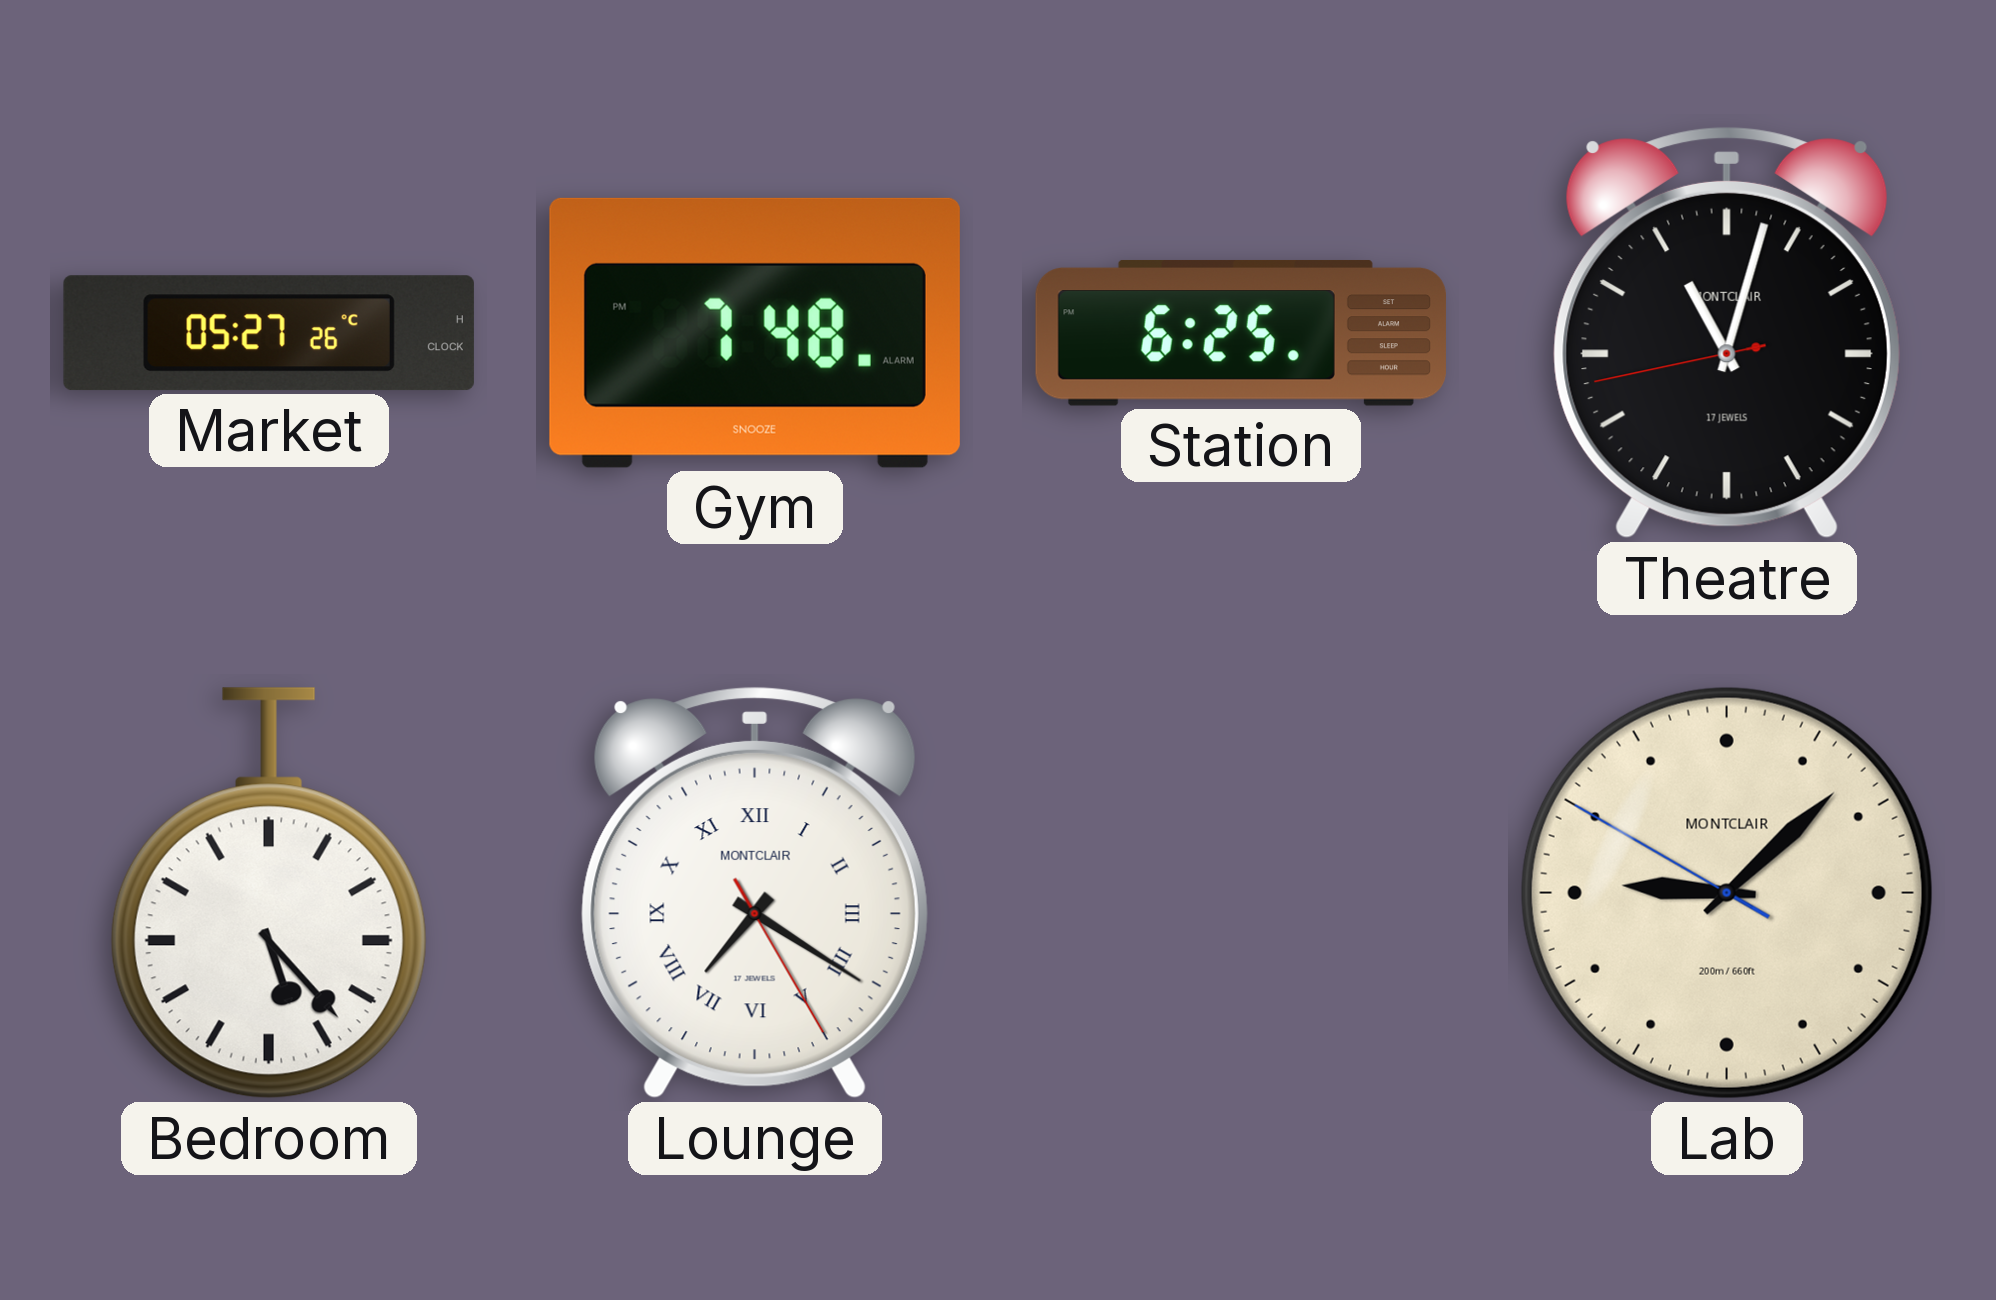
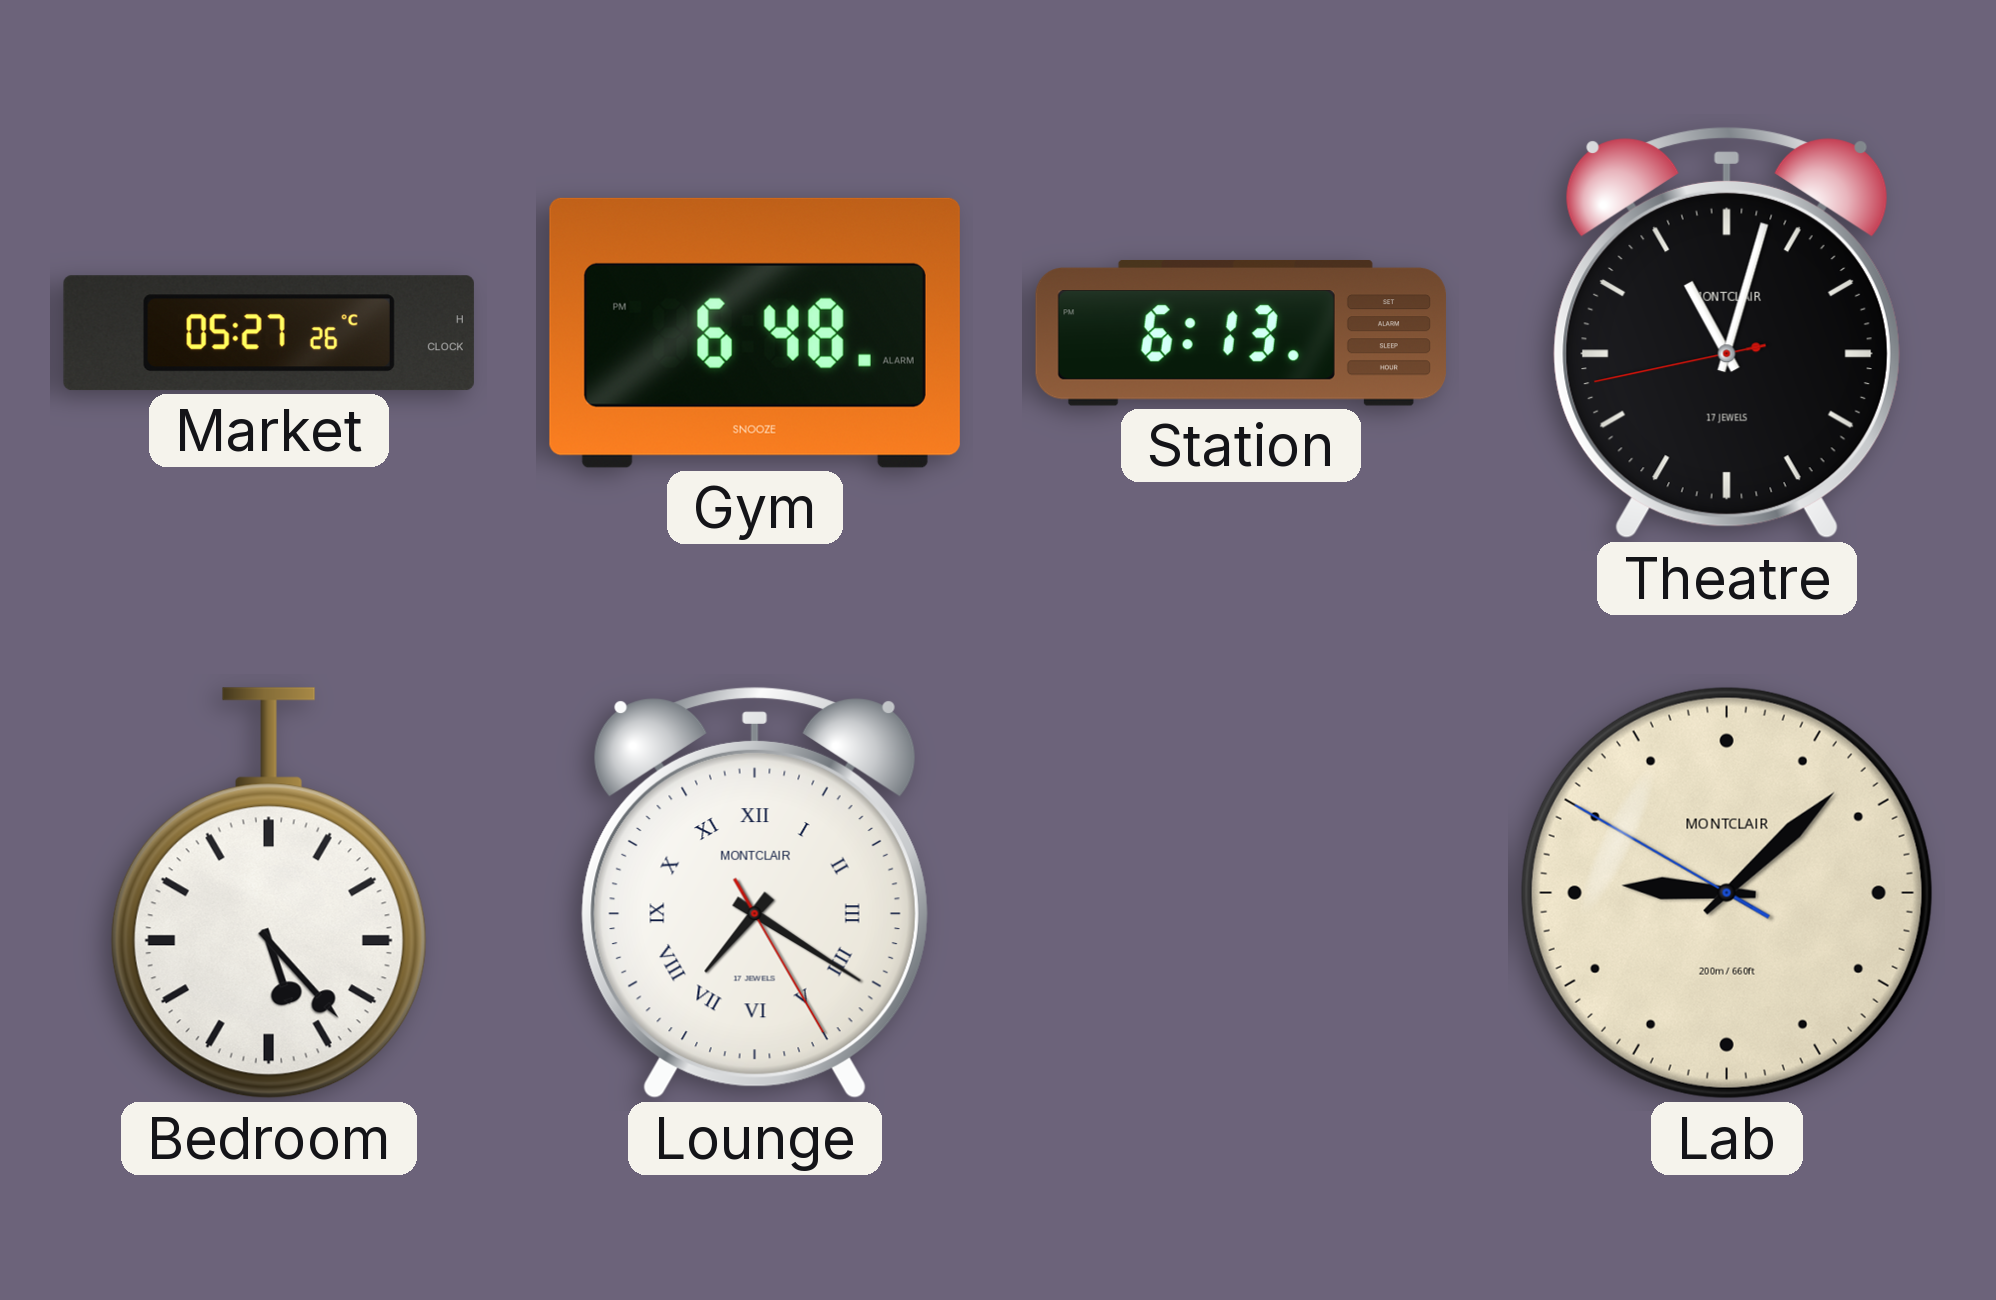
Gym: 7:48 -> 6:48
Station: 6:25 -> 6:13
